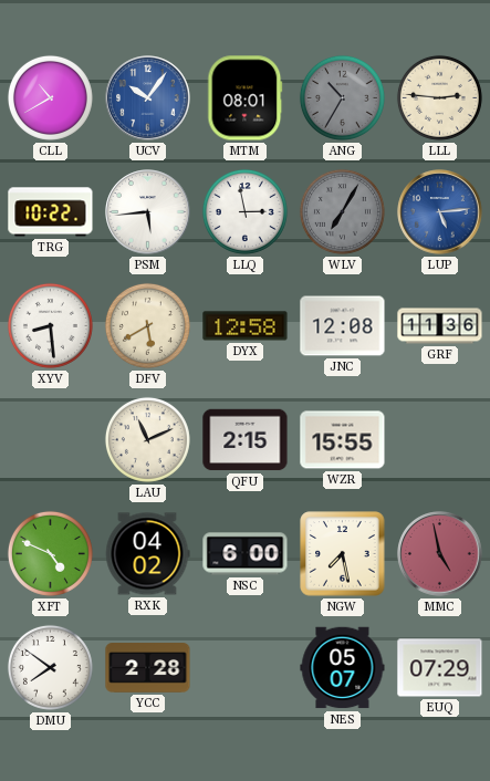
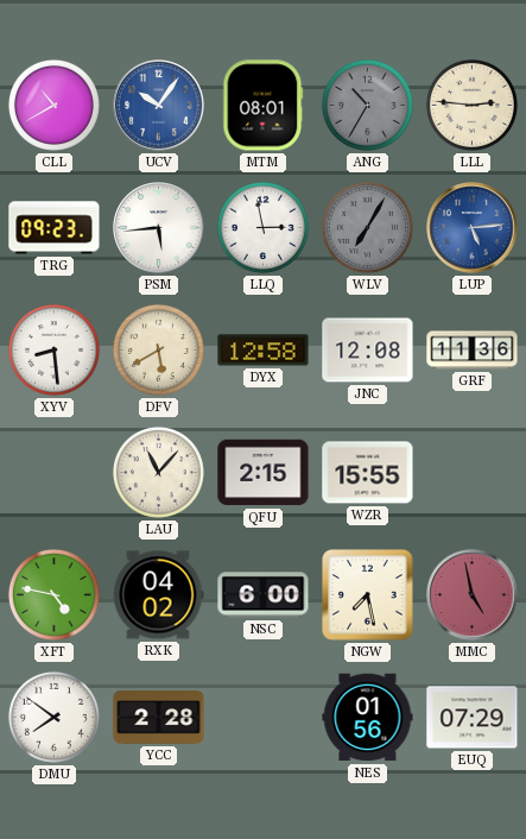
TRG: 10:22 -> 09:23
LAU: 11:11 -> 11:07
XFT: 4:49 -> 4:47
NES: 05:07 -> 01:56
